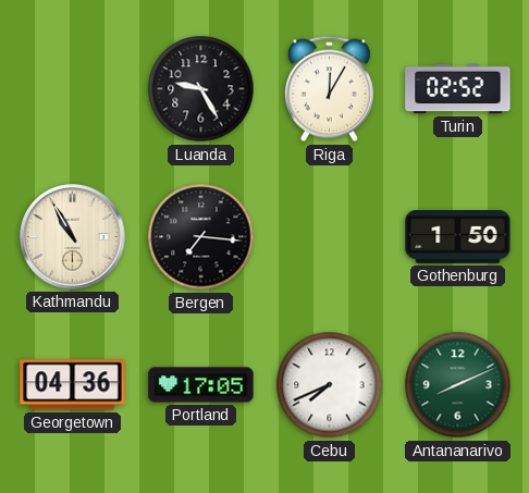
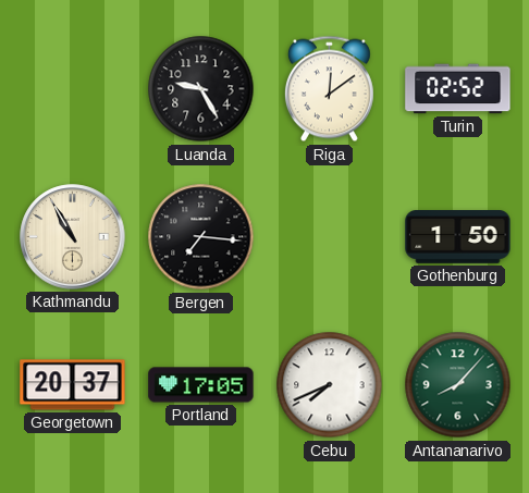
Riga: 12:05 -> 12:09
Georgetown: 04:36 -> 20:37
Antananarivo: 8:11 -> 8:07
